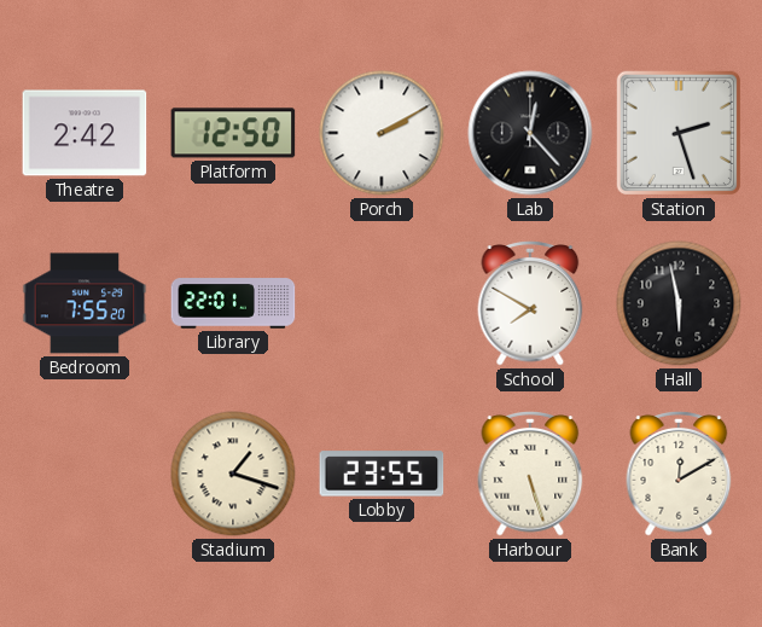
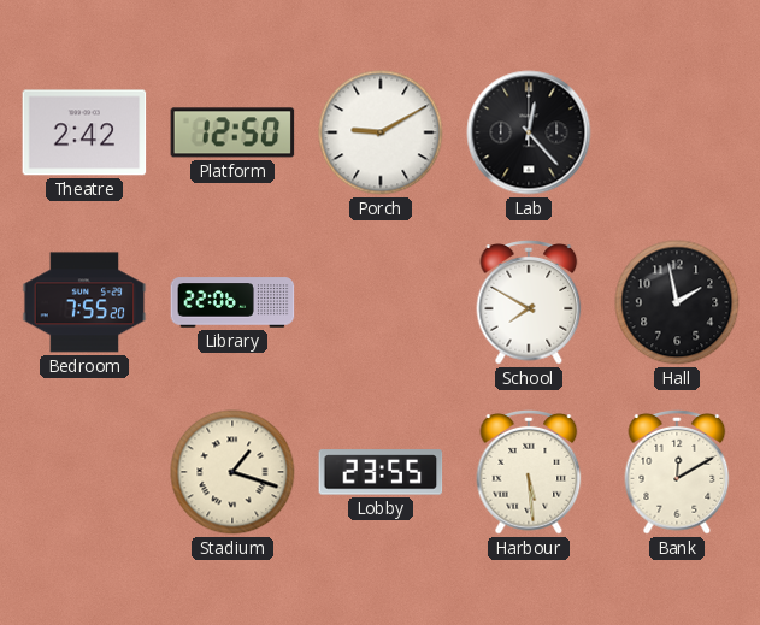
Porch: 2:10 -> 9:10
Station: 2:27 -> none
Library: 22:01 -> 22:06
Hall: 5:58 -> 1:58
Harbour: 5:27 -> 5:29
